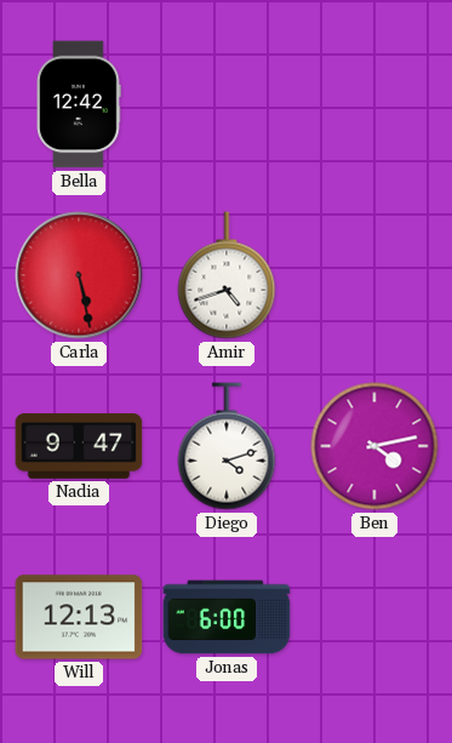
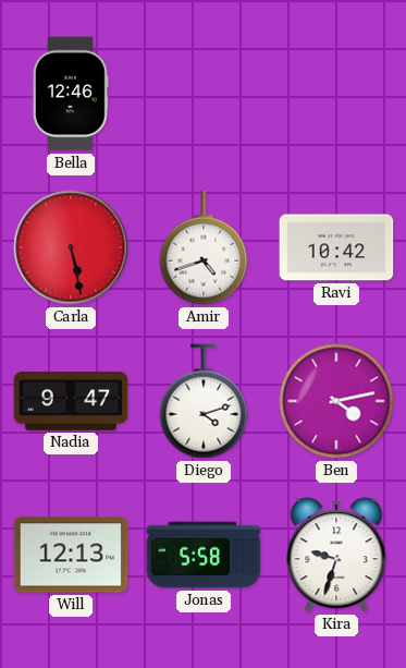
Bella: 12:42 -> 12:46
Ravi: none -> 10:42
Jonas: 6:00 -> 5:58
Kira: none -> 9:33
